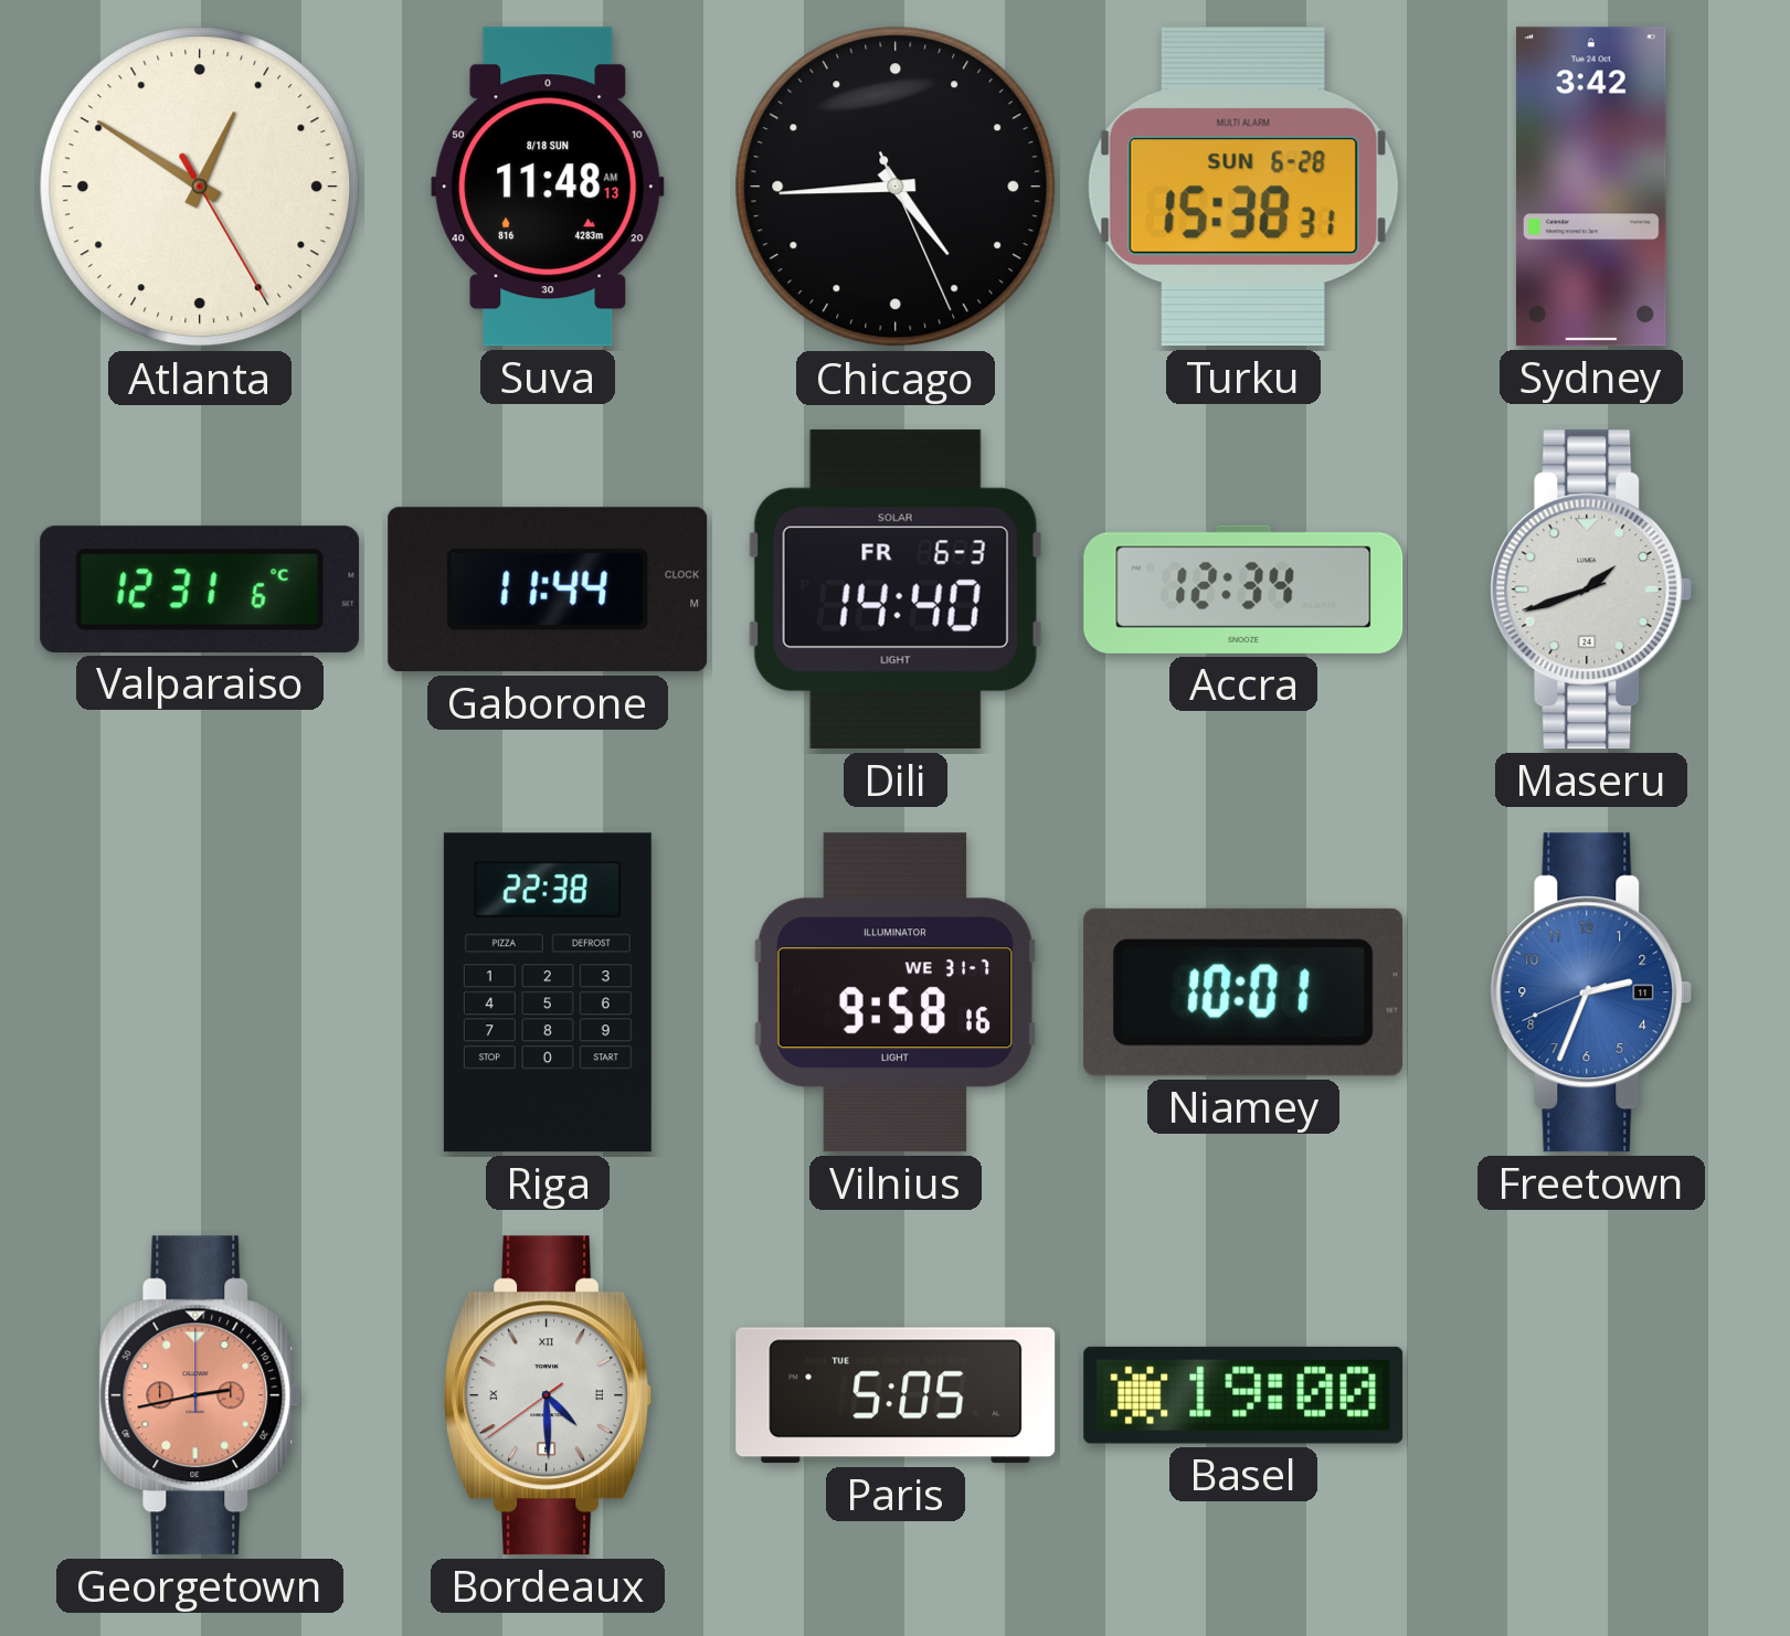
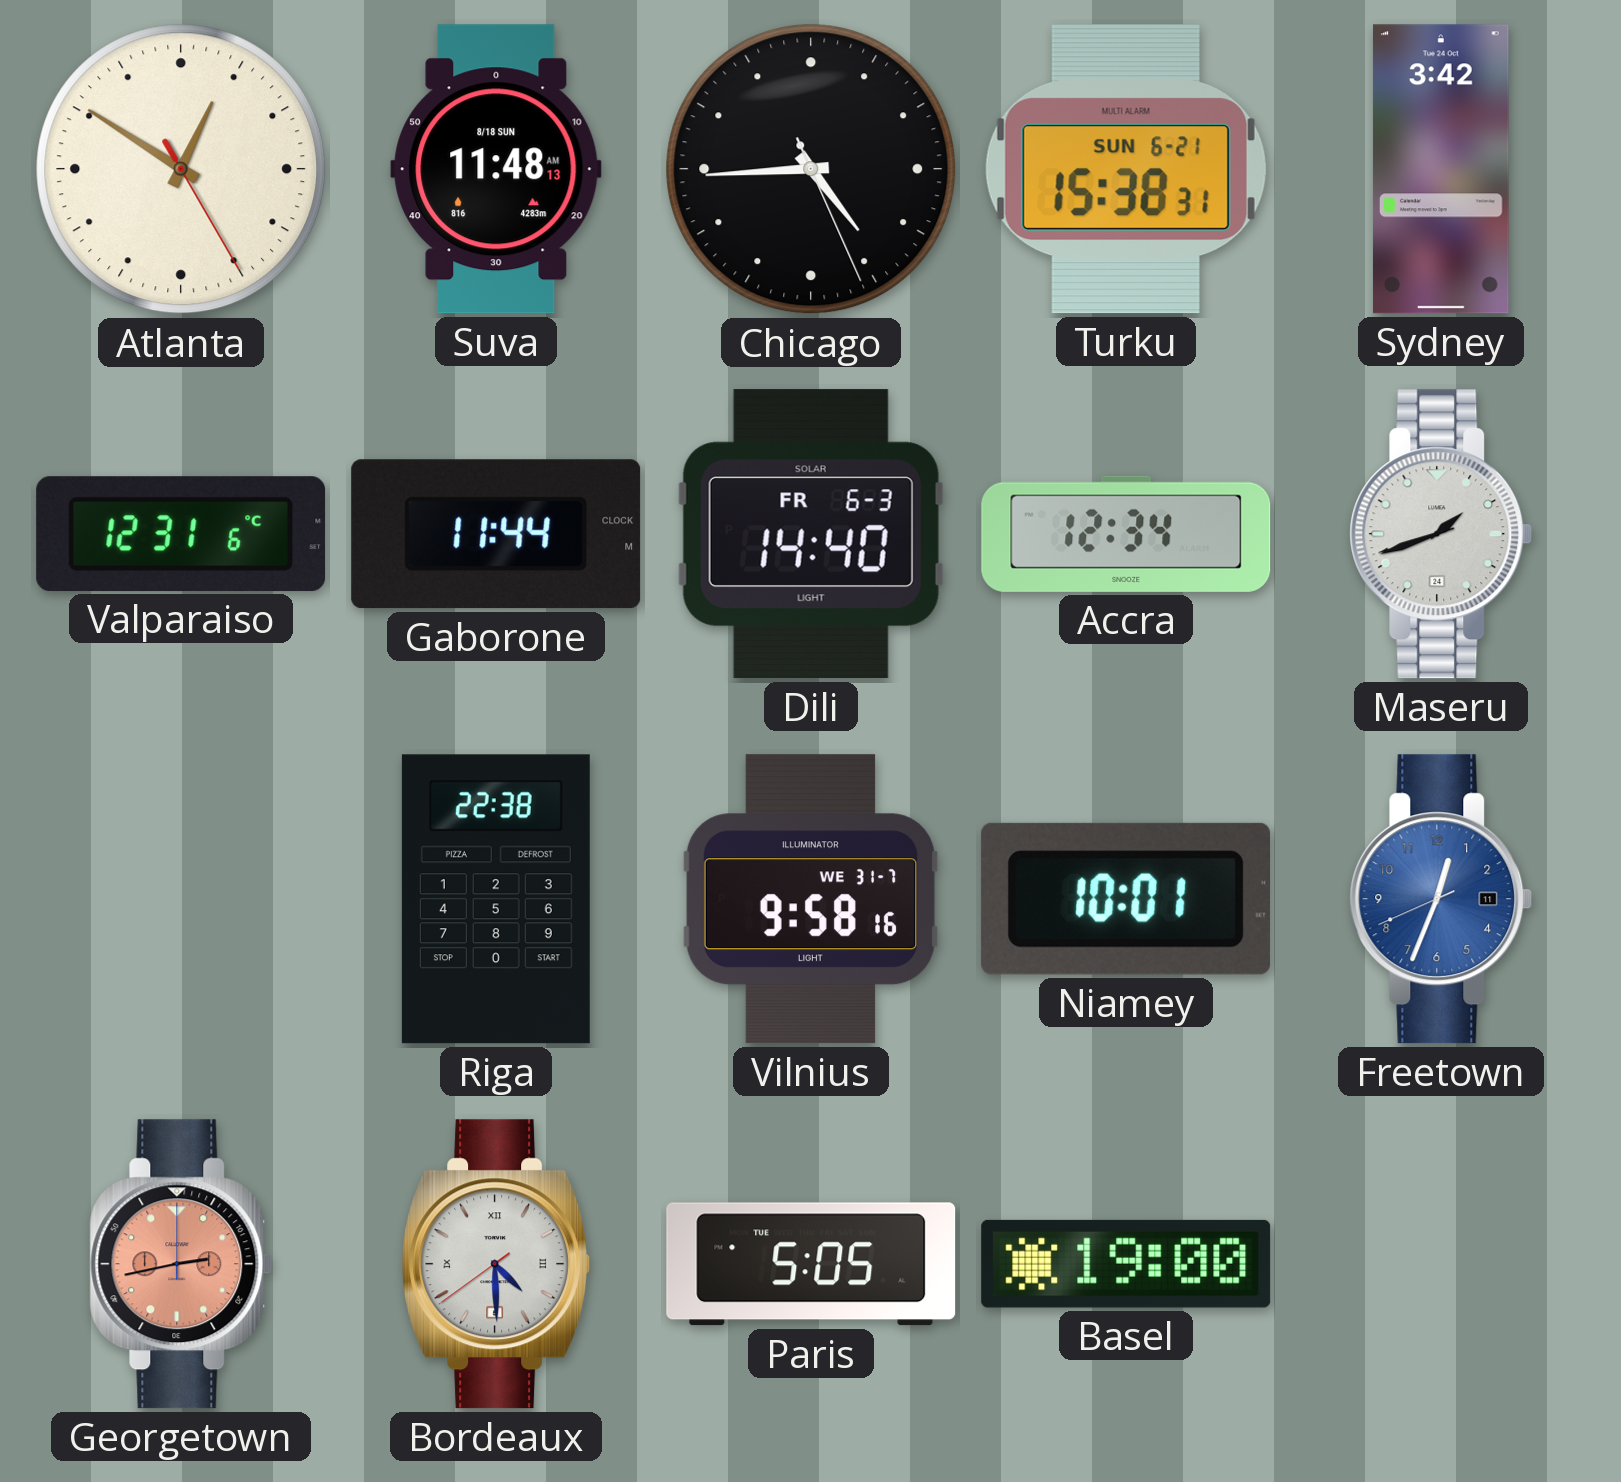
Turku date: SUN 6-28 -> SUN 6-21
Freetown: 2:33 -> 12:33
